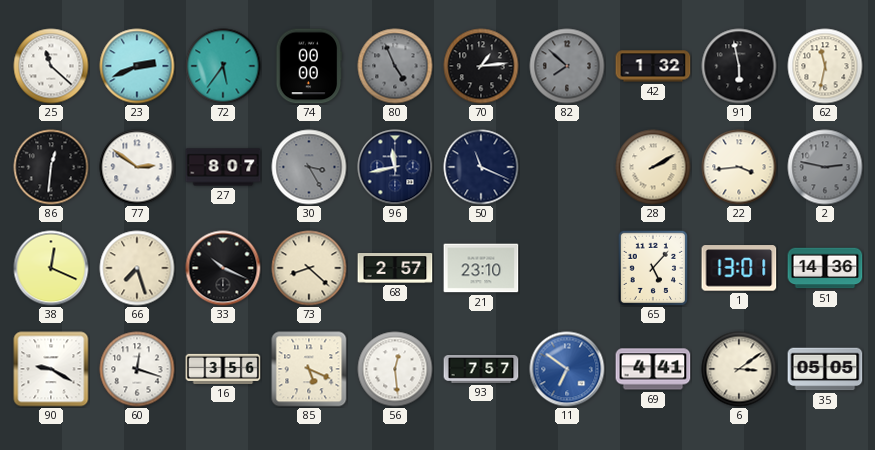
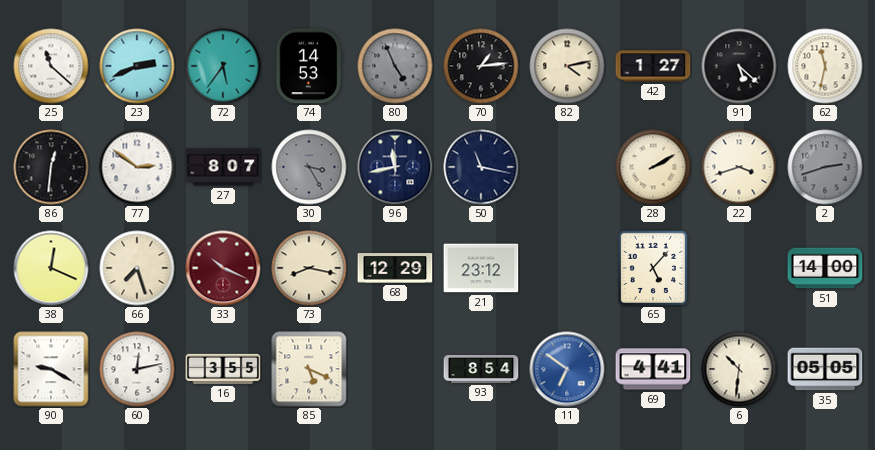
74: 00:00 -> 14:53
82: 7:52 -> 4:13
82 dial: grey -> cream
42: 1:32 -> 1:27
91: 5:58 -> 5:22
50: 11:19 -> 11:17
22: 3:44 -> 3:42
2: 2:47 -> 2:42
33 dial: black -> burgundy
73: 8:22 -> 8:17
68: 2:57 -> 12:29
21: 23:10 -> 23:12
1: 13:01 -> none
51: 14:36 -> 14:00
60: 12:18 -> 12:13
16: 3:56 -> 3:55
56: 12:29 -> none
93: 7:57 -> 8:54
6: 3:09 -> 10:31
